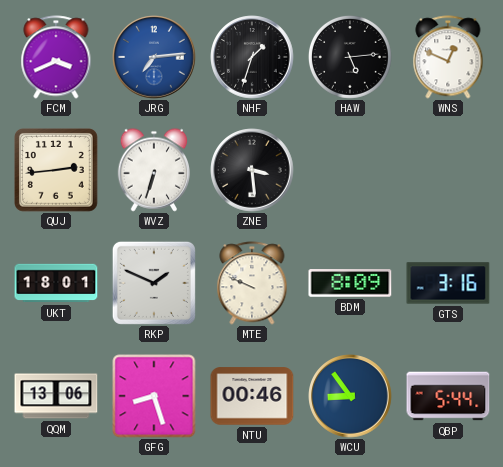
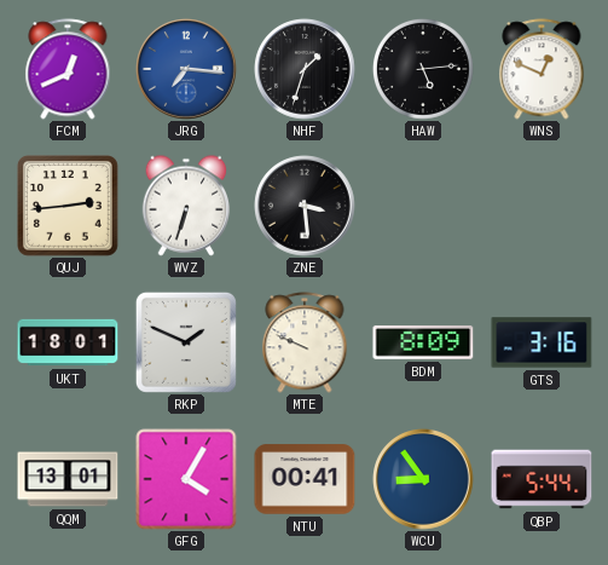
FCM: 3:41 -> 12:41
JRG: 7:14 -> 7:16
QQM: 13:06 -> 13:01
GFG: 8:27 -> 4:05
NTU: 00:46 -> 00:41
